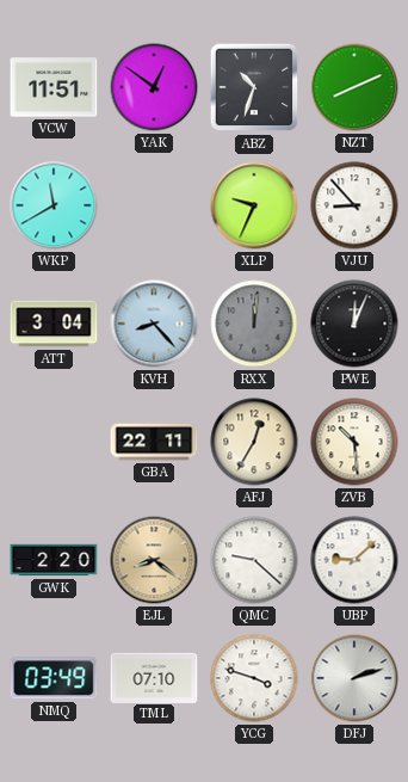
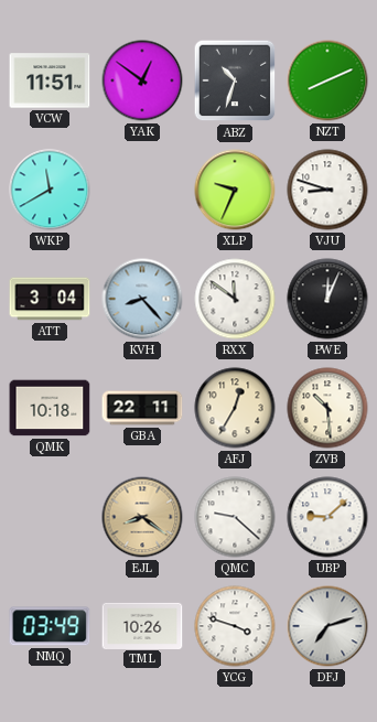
VJU: 8:53 -> 8:48
RXX: 12:01 -> 11:51
RXX dial: grey -> white
QMK: none -> 10:18
GWK: 2:20 -> none
TML: 07:10 -> 10:26
DFJ: 2:12 -> 7:12
